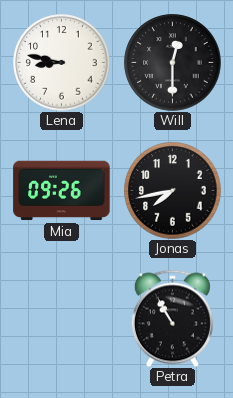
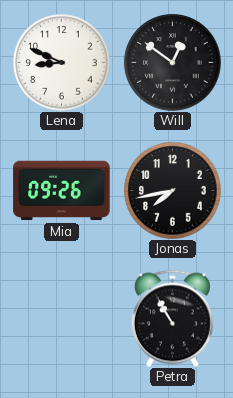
Lena: 8:47 -> 8:49
Will: 12:30 -> 12:51
